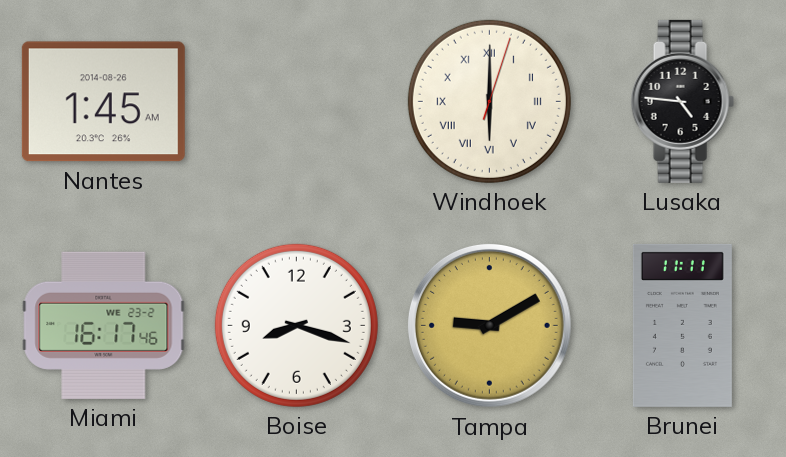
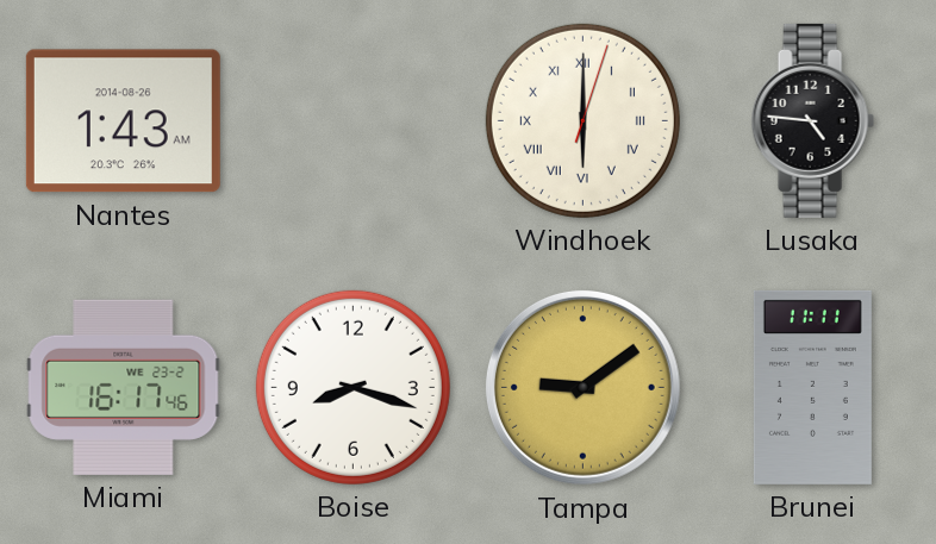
Nantes: 1:45 -> 1:43
Tampa: 9:10 -> 9:09
